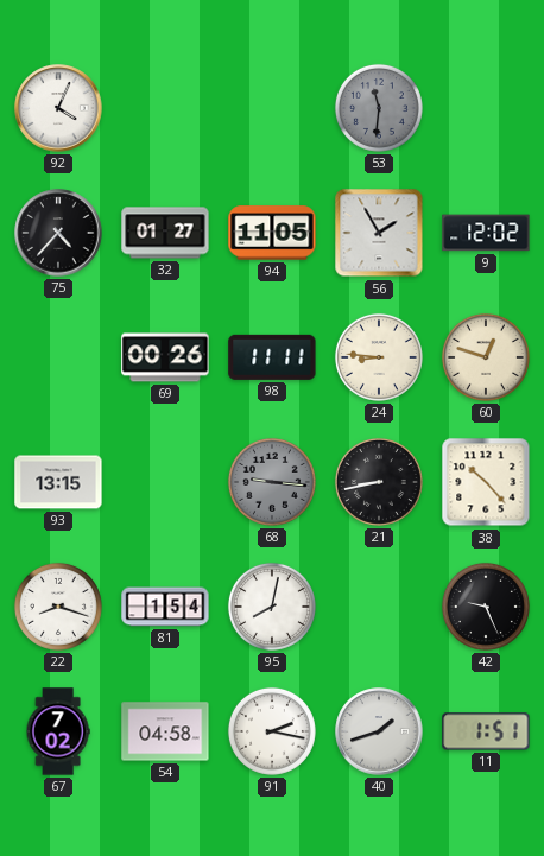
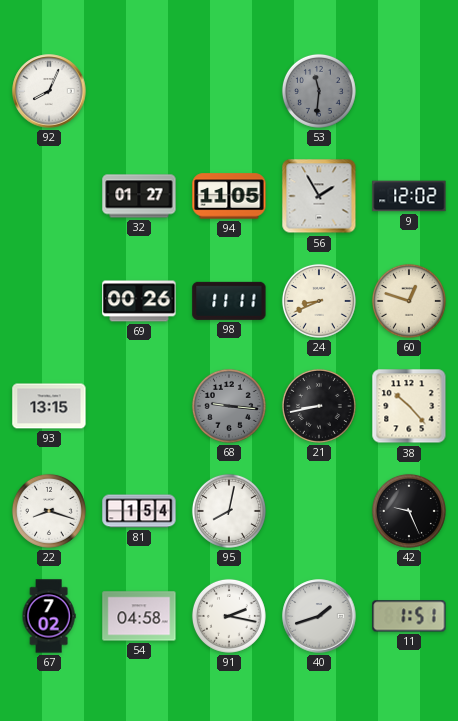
92: 4:04 -> 8:04
75: 4:37 -> none
24: 8:46 -> 8:41
